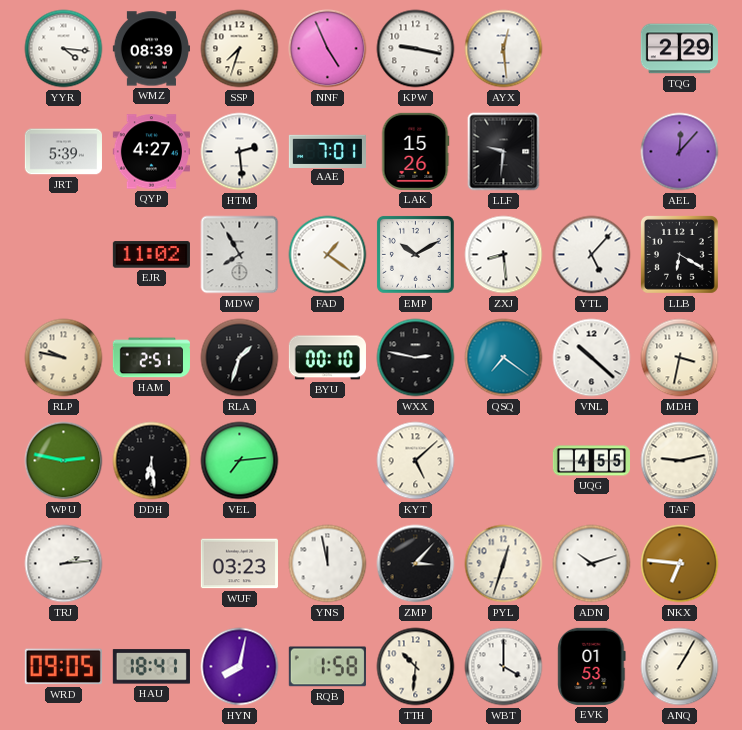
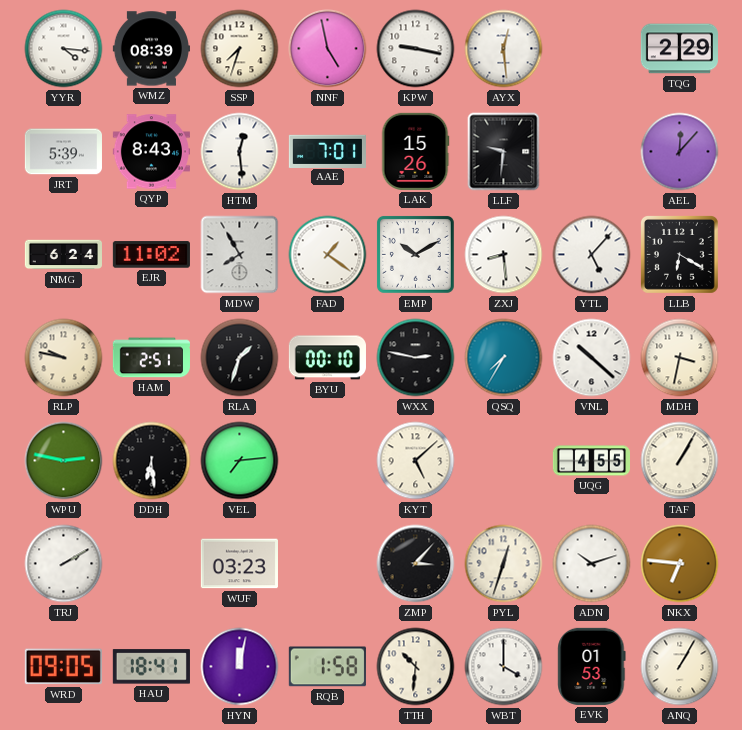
NNF: 4:56 -> 4:58
QYP: 4:27 -> 8:43
HTM: 2:29 -> 12:29
NMG: none -> 6:24
QSQ: 7:21 -> 7:35
TAF: 9:13 -> 1:05
TRJ: 2:14 -> 2:10
YNS: 11:58 -> none
HYN: 8:02 -> 12:02
